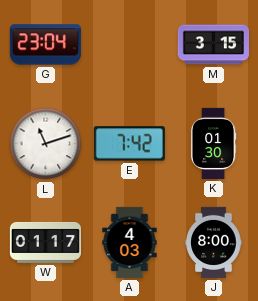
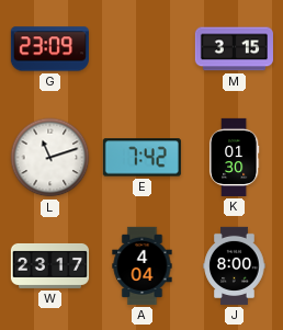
G: 23:04 -> 23:09
W: 01:17 -> 23:17
A: 4:03 -> 4:04
